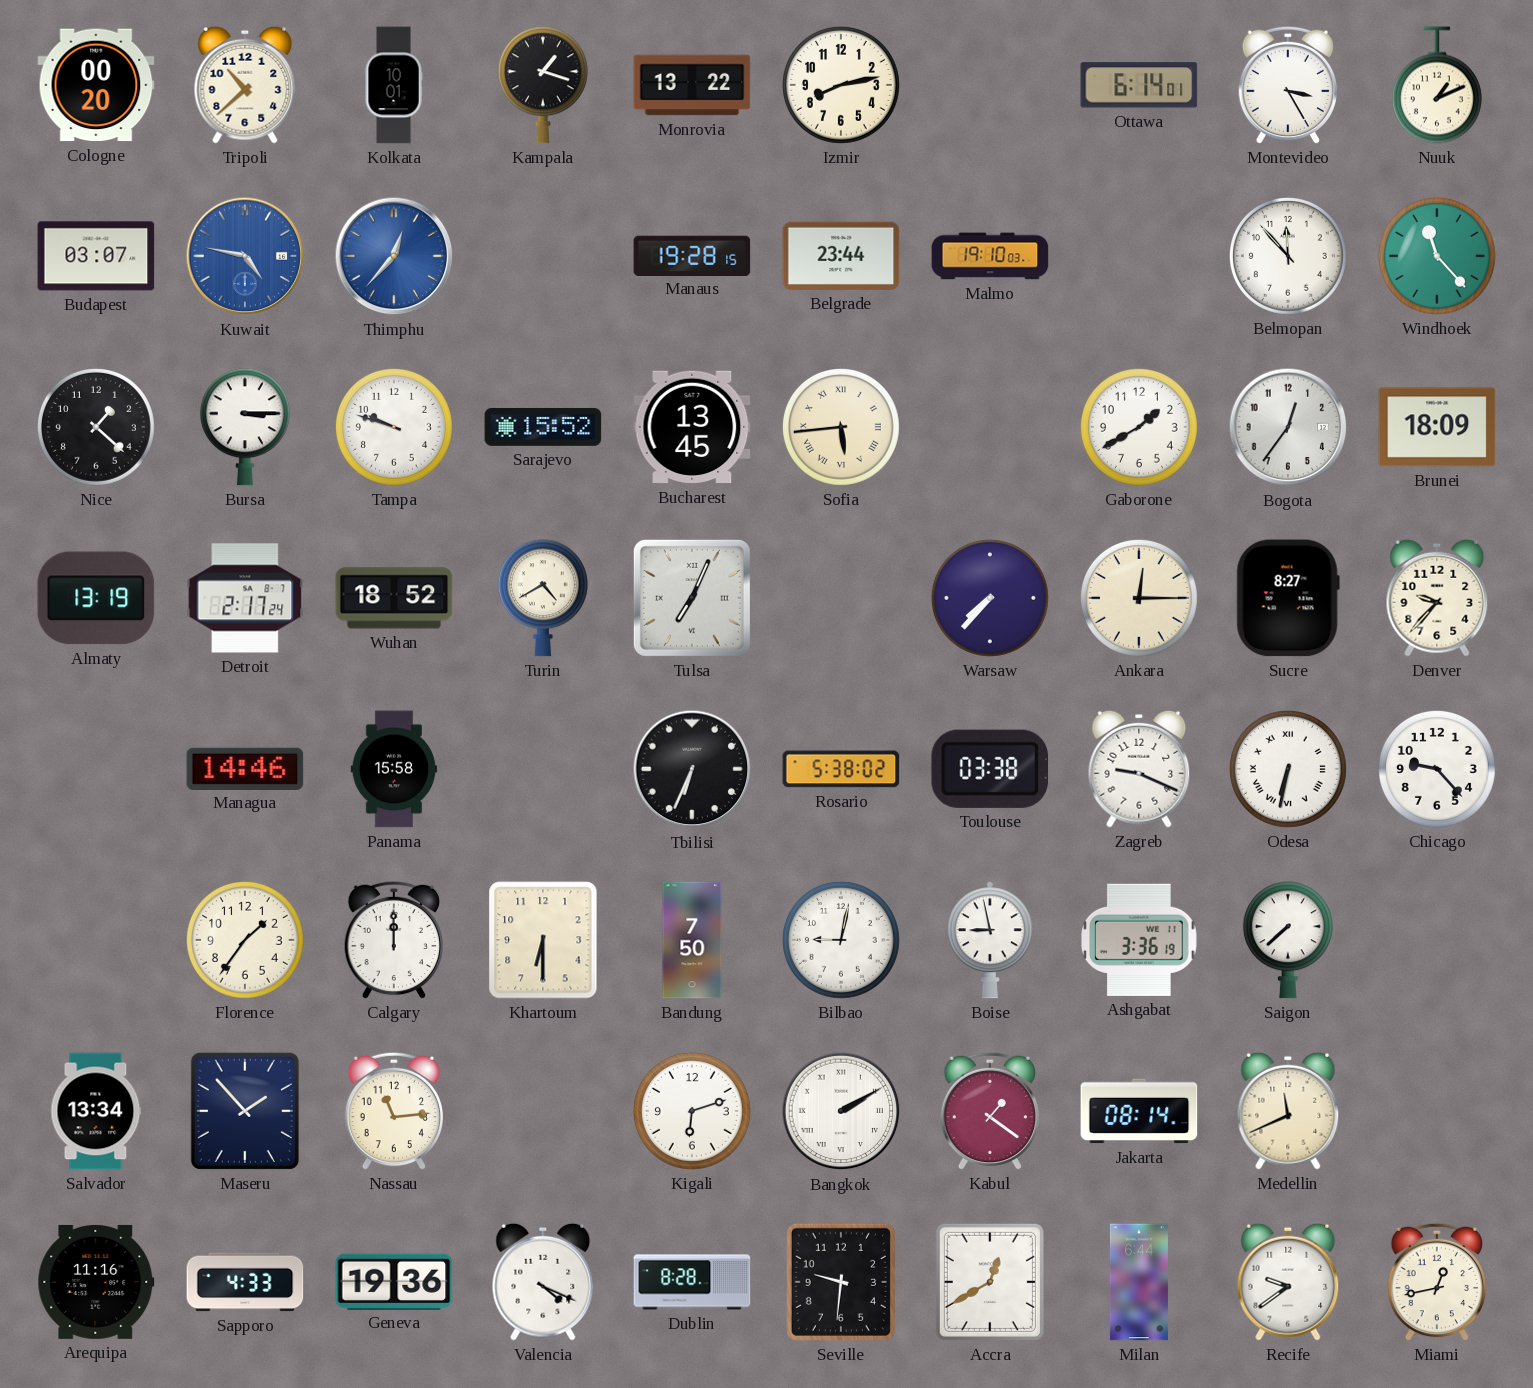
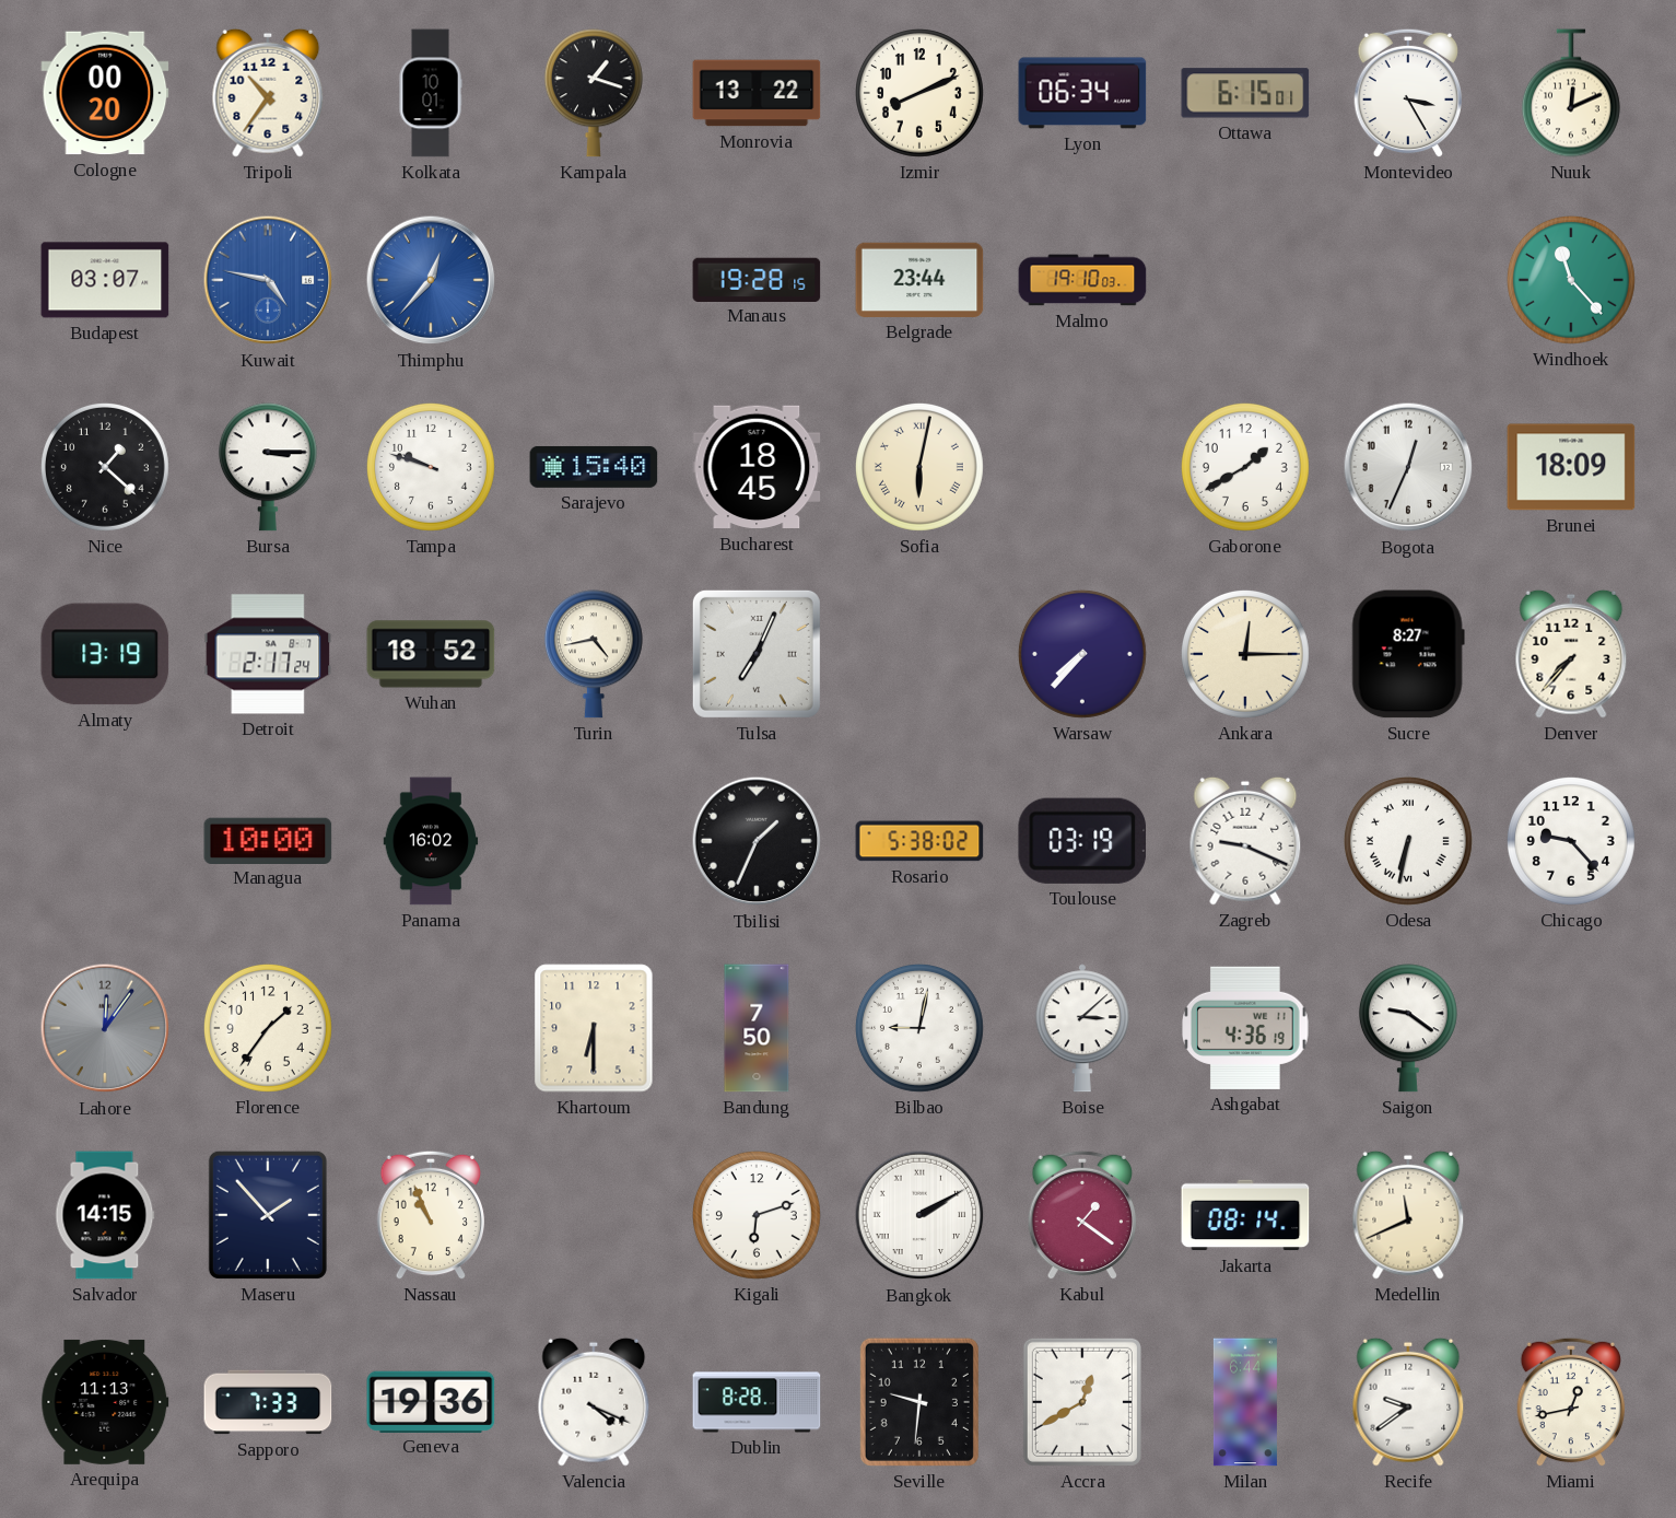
Tripoli: 10:38 -> 10:36
Izmir: 8:13 -> 8:11
Lyon: none -> 06:34
Ottawa: 6:14 -> 6:15
Nuuk: 1:11 -> 12:11
Belmopan: 11:53 -> none
Sarajevo: 15:52 -> 15:40
Bucharest: 13:45 -> 18:45
Sofia: 5:44 -> 6:02
Bogota: 12:36 -> 12:34
Turin: 4:40 -> 4:43
Denver: 9:37 -> 7:37
Managua: 14:46 -> 10:00
Panama: 15:58 -> 16:02
Tbilisi: 6:34 -> 1:34
Toulouse: 03:38 -> 03:19
Lahore: none -> 12:06
Calgary: 12:00 -> none
Boise: 8:58 -> 3:08
Ashgabat: 3:36 -> 4:36
Saigon: 7:38 -> 9:21
Salvador: 13:34 -> 14:15
Nassau: 11:14 -> 10:56
Arequipa: 11:16 -> 11:13
Sapporo: 4:33 -> 7:33
